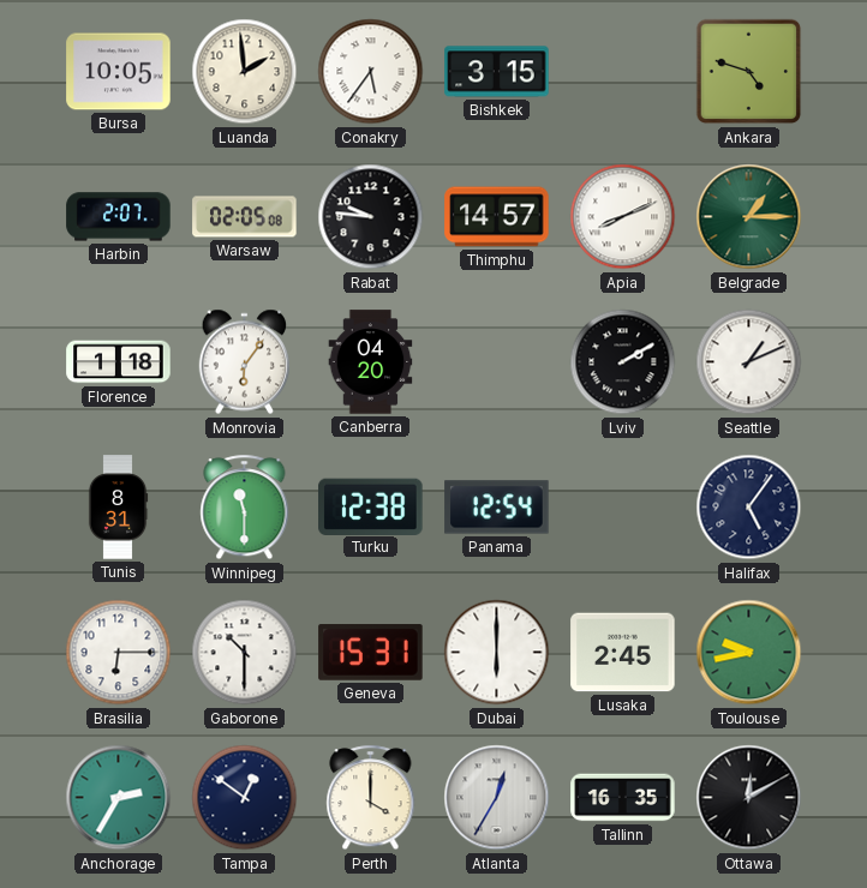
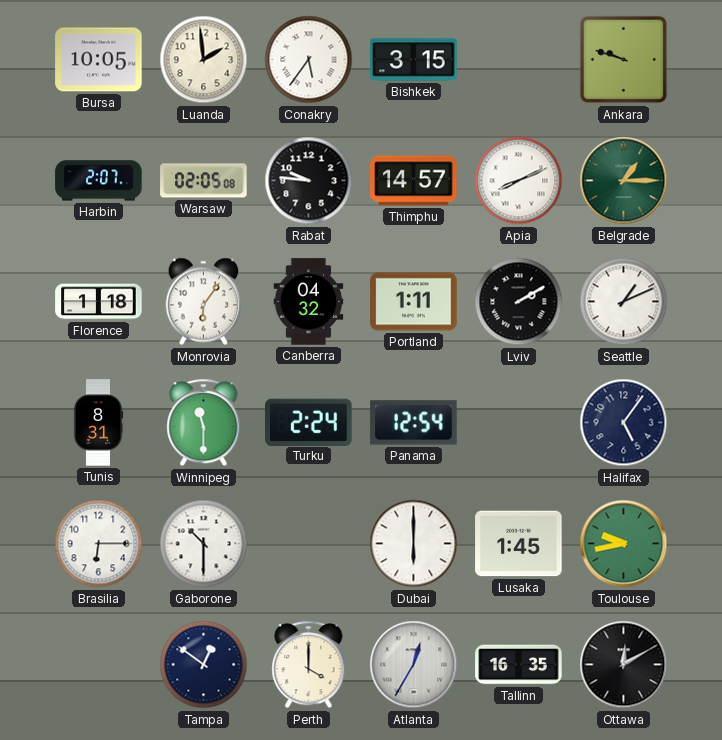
Ankara: 4:48 -> 9:48
Canberra: 04:20 -> 04:32
Portland: none -> 1:11
Turku: 12:38 -> 2:24
Geneva: 15:31 -> none
Lusaka: 2:45 -> 1:45
Anchorage: 2:35 -> none
